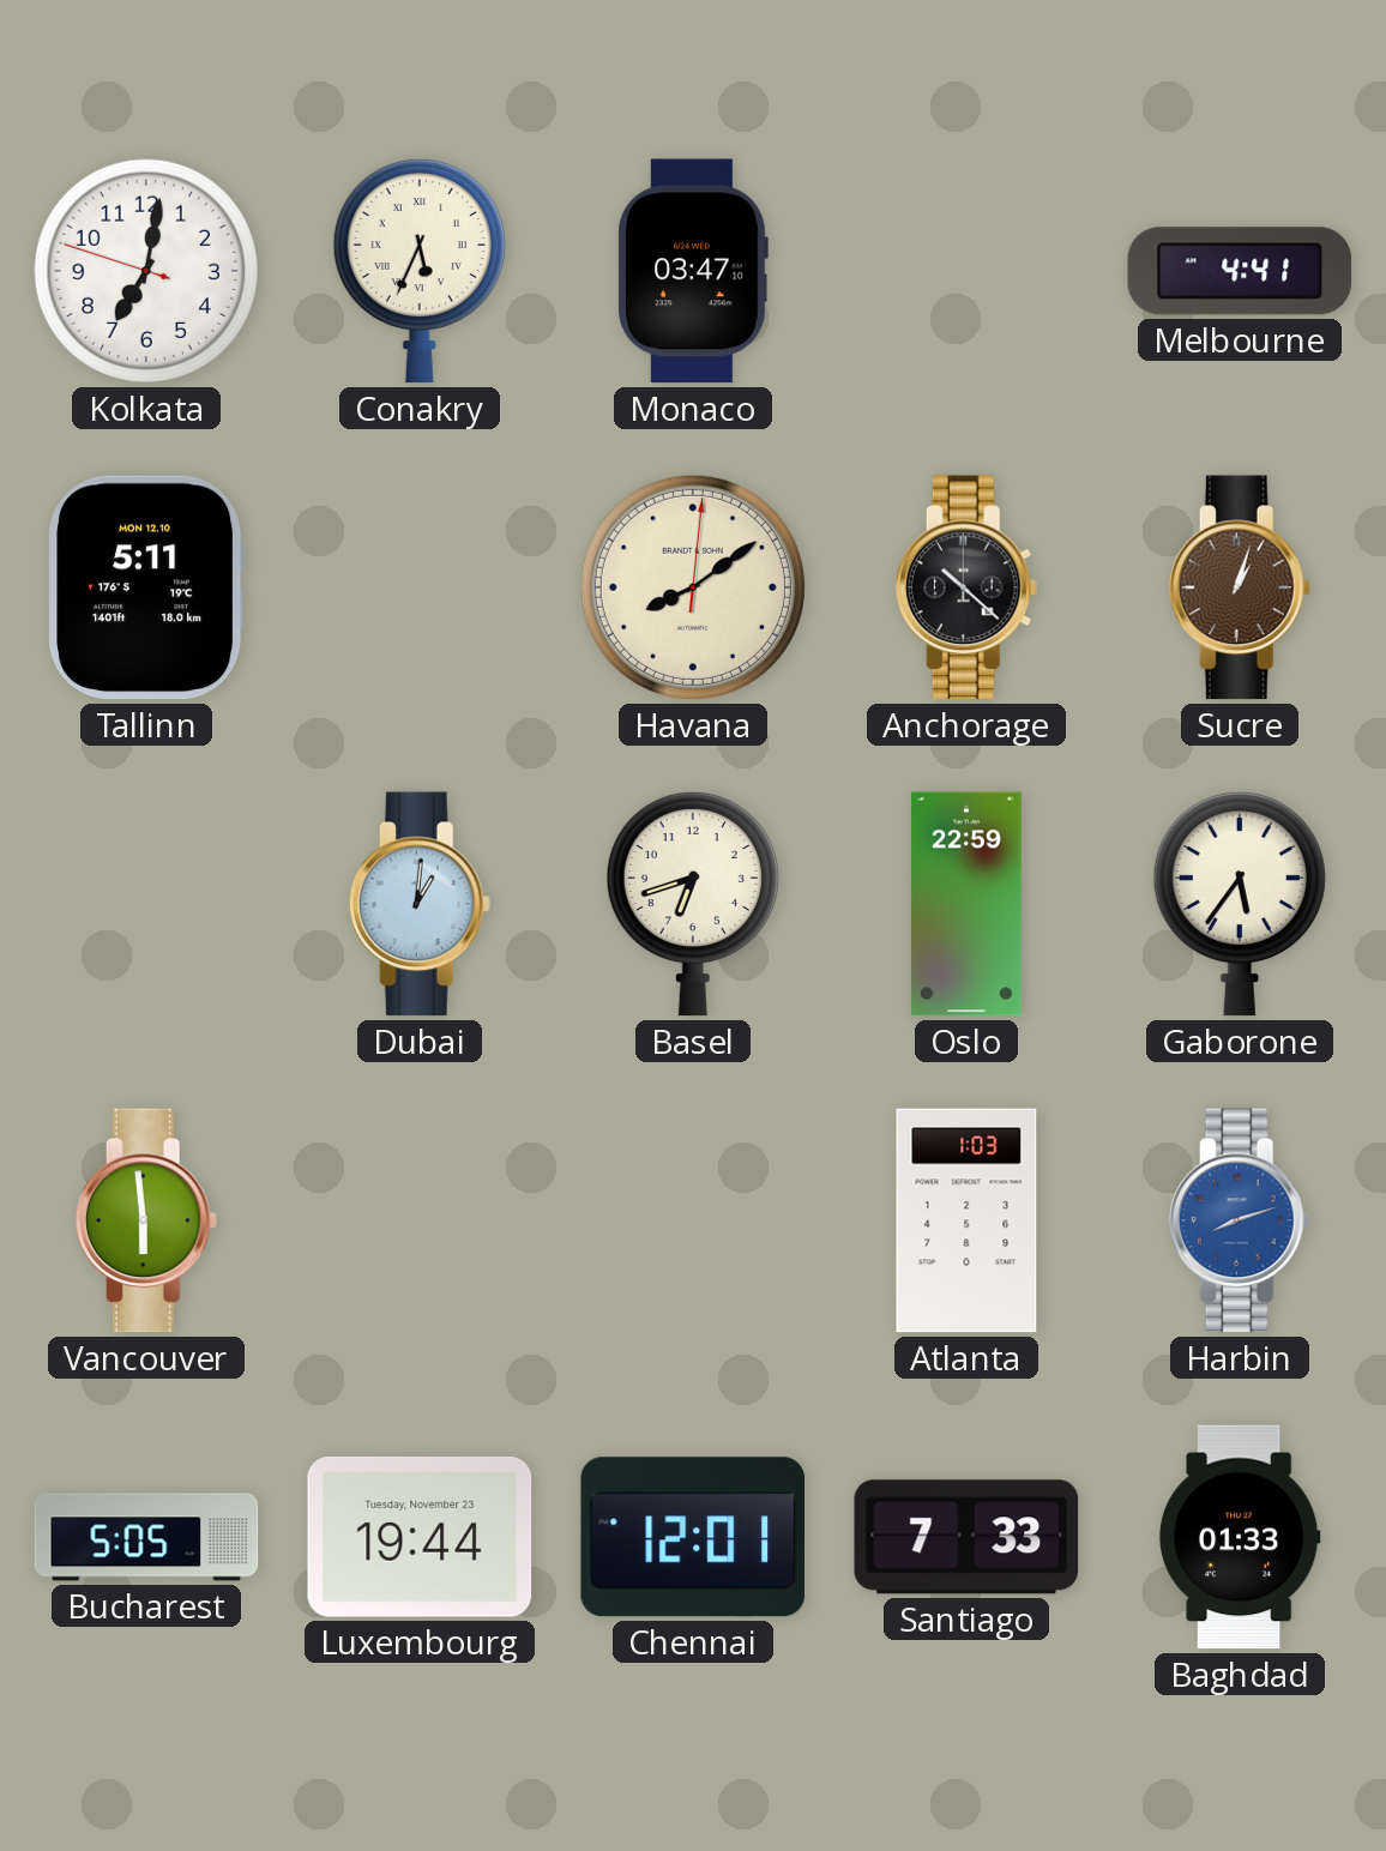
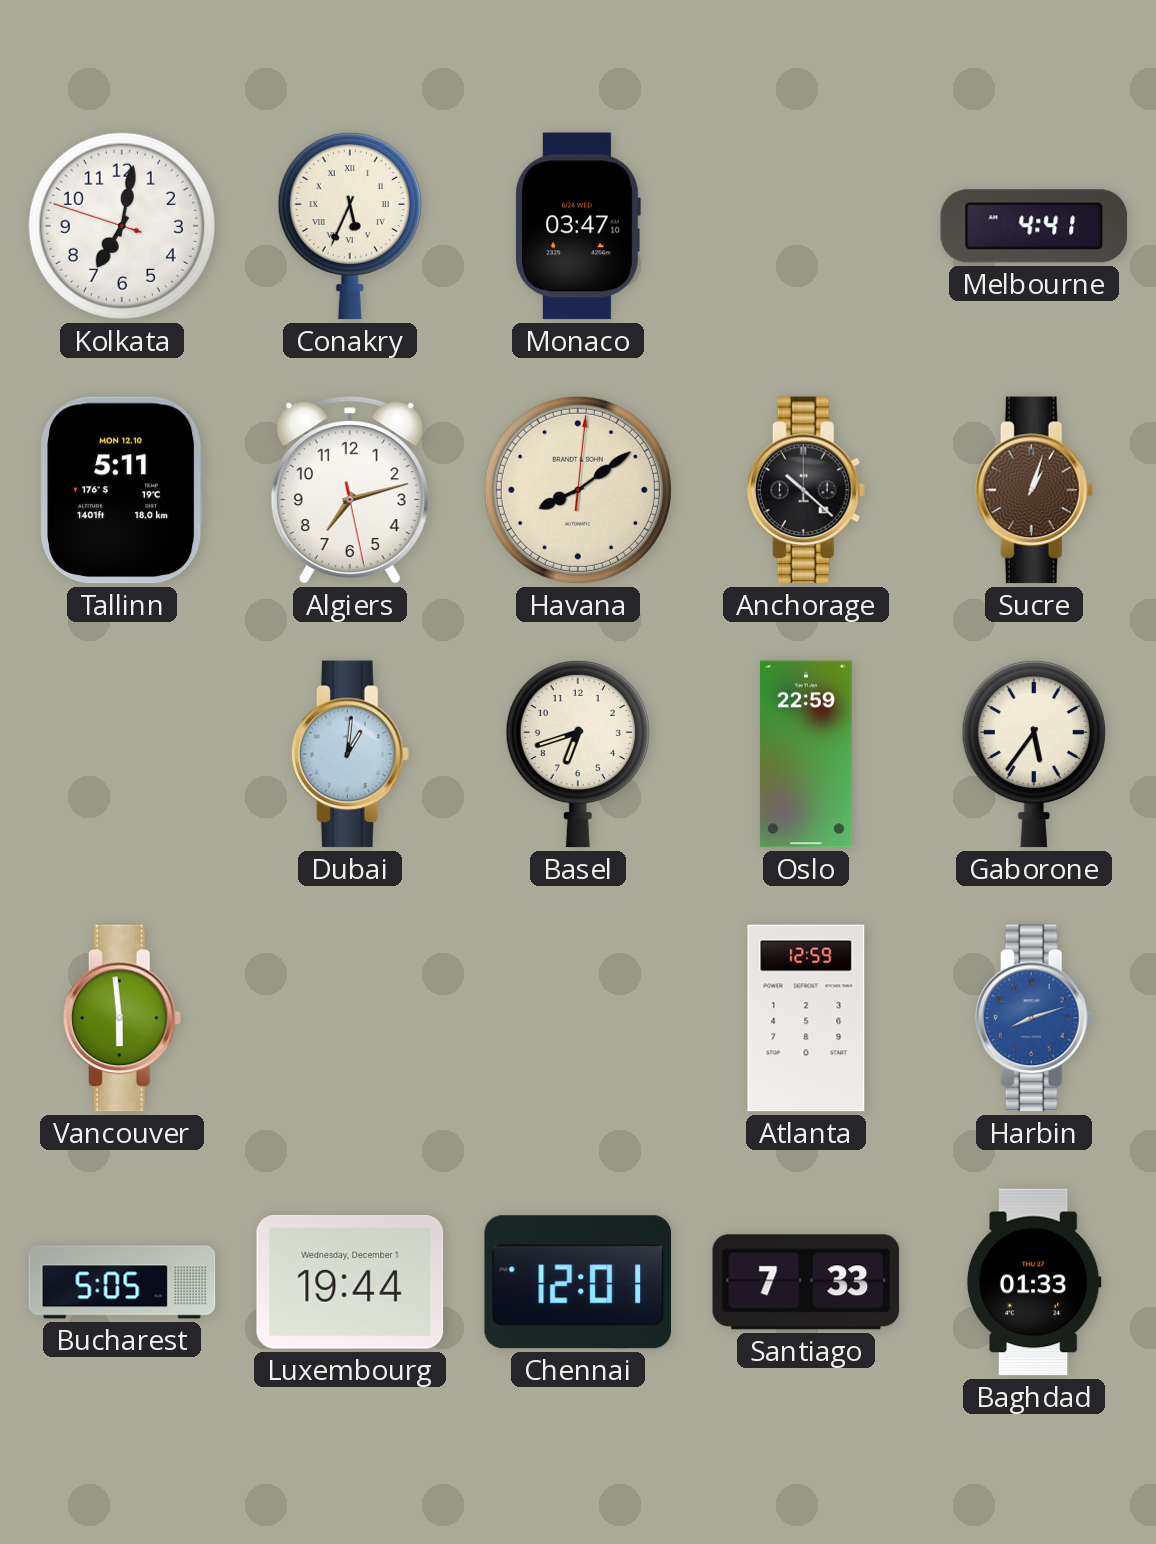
Algiers: none -> 7:12
Atlanta: 1:03 -> 12:59
Luxembourg date: Tuesday, November 23 -> Wednesday, December 1
